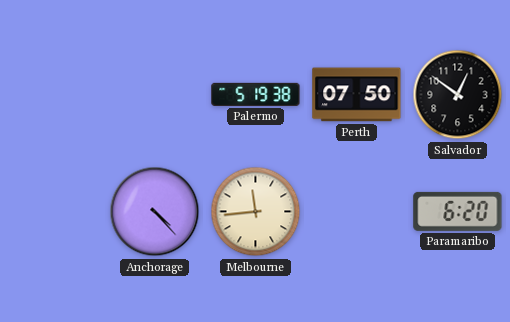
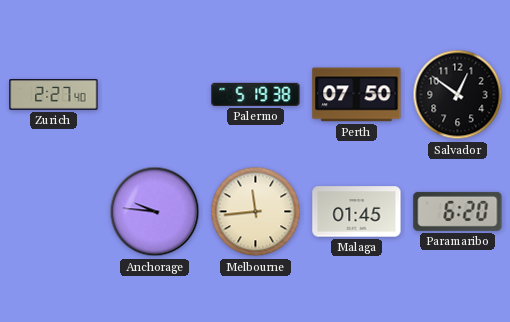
Zurich: none -> 2:27
Anchorage: 4:23 -> 9:46
Malaga: none -> 01:45
